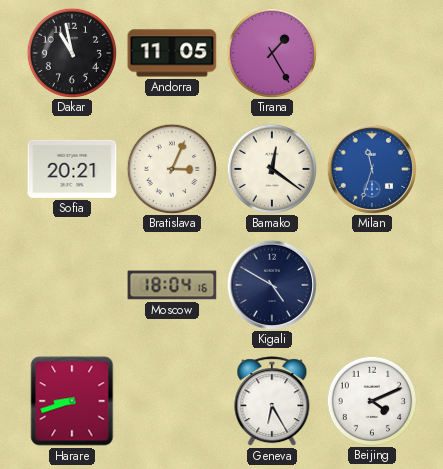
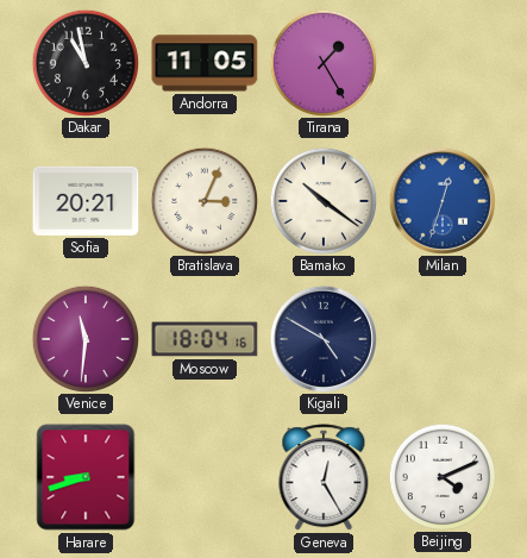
Bamako: 12:21 -> 10:21
Milan: 11:33 -> 12:33
Venice: none -> 11:31
Geneva: 6:25 -> 12:25
